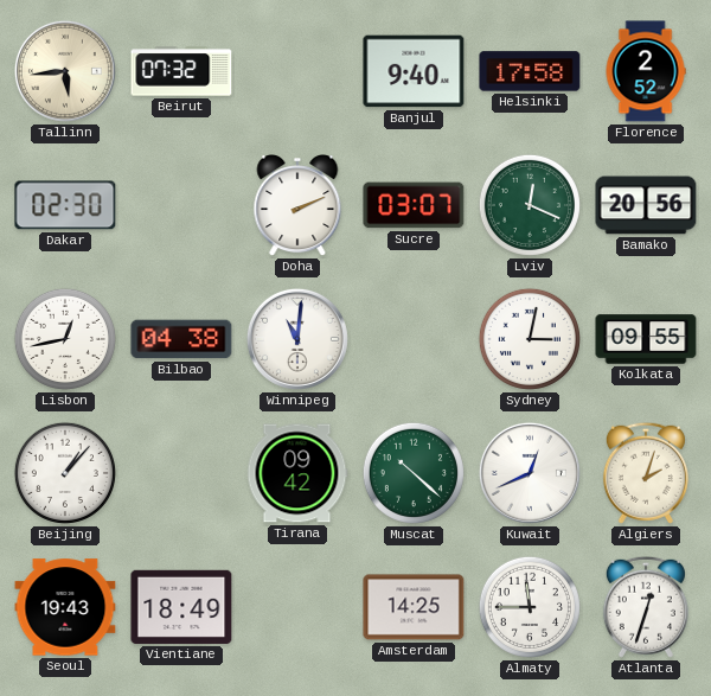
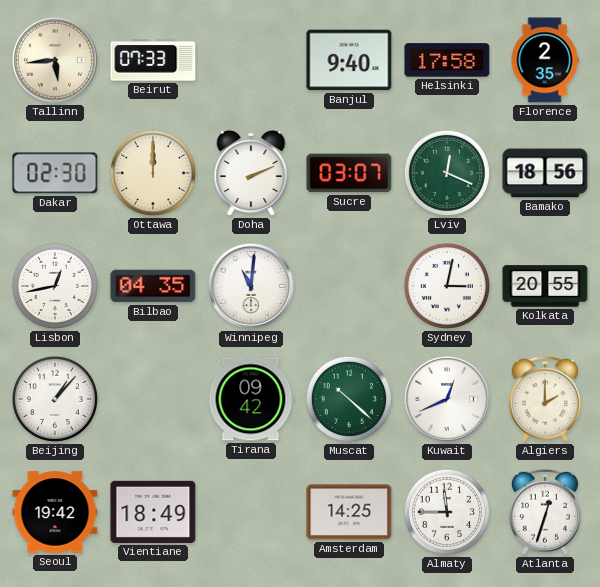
Beirut: 07:32 -> 07:33
Florence: 2:52 -> 2:35
Ottawa: none -> 12:00
Bamako: 20:56 -> 18:56
Bilbao: 04:38 -> 04:35
Kolkata: 09:55 -> 20:55
Algiers: 2:03 -> 2:00
Seoul: 19:43 -> 19:42
